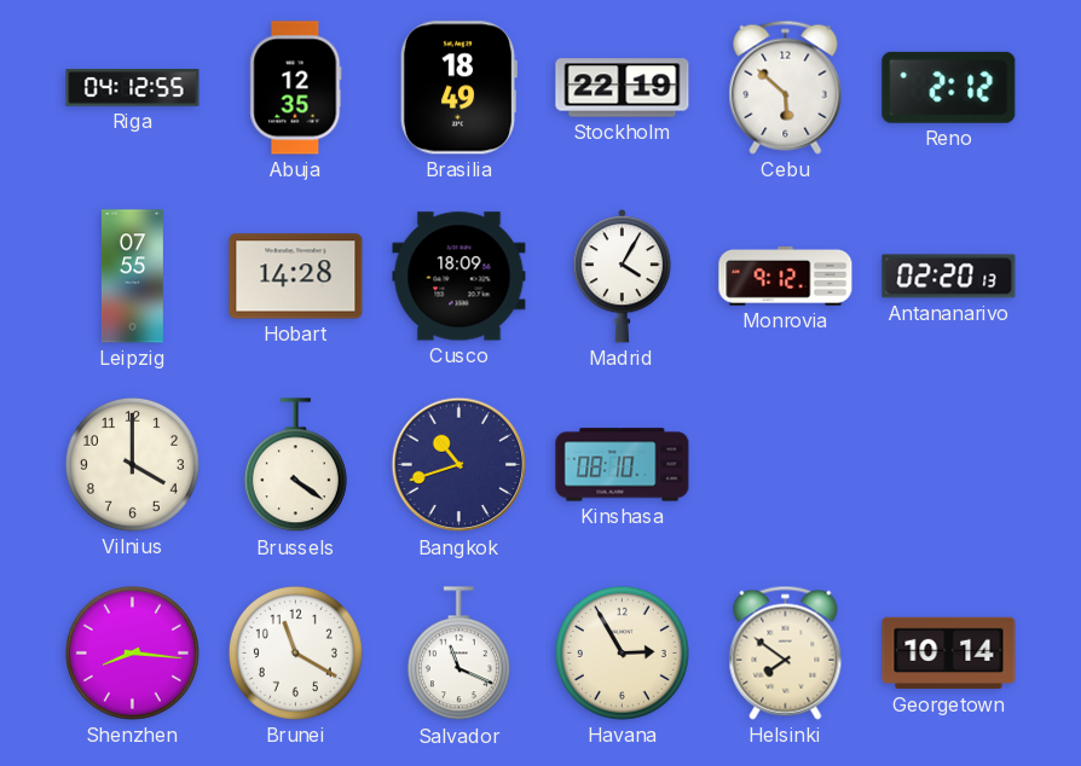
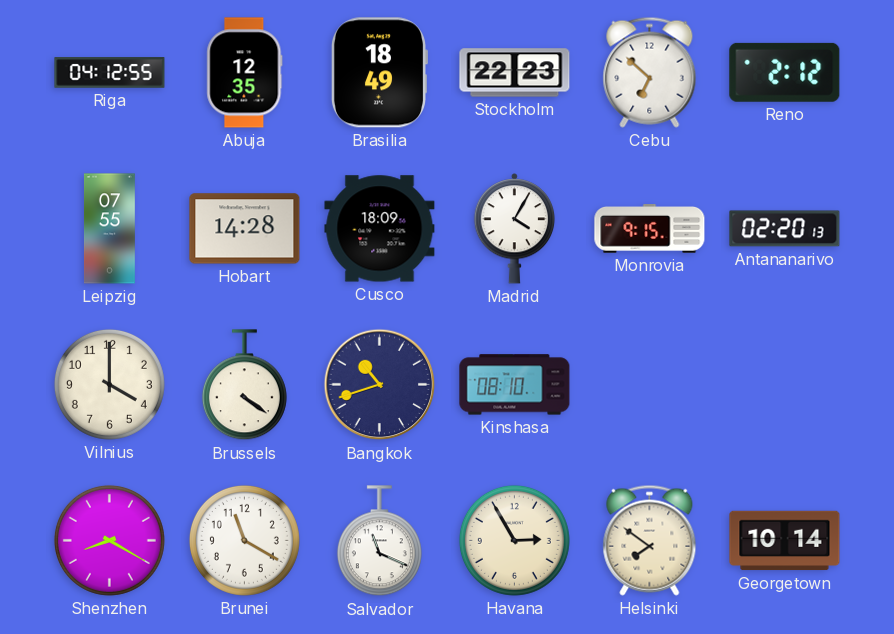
Stockholm: 22:19 -> 22:23
Cebu: 5:52 -> 6:52
Monrovia: 9:12 -> 9:15
Shenzhen: 8:16 -> 8:20
